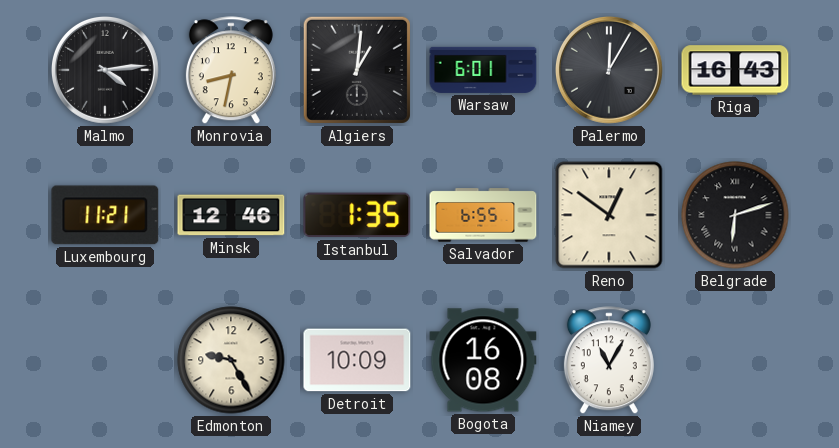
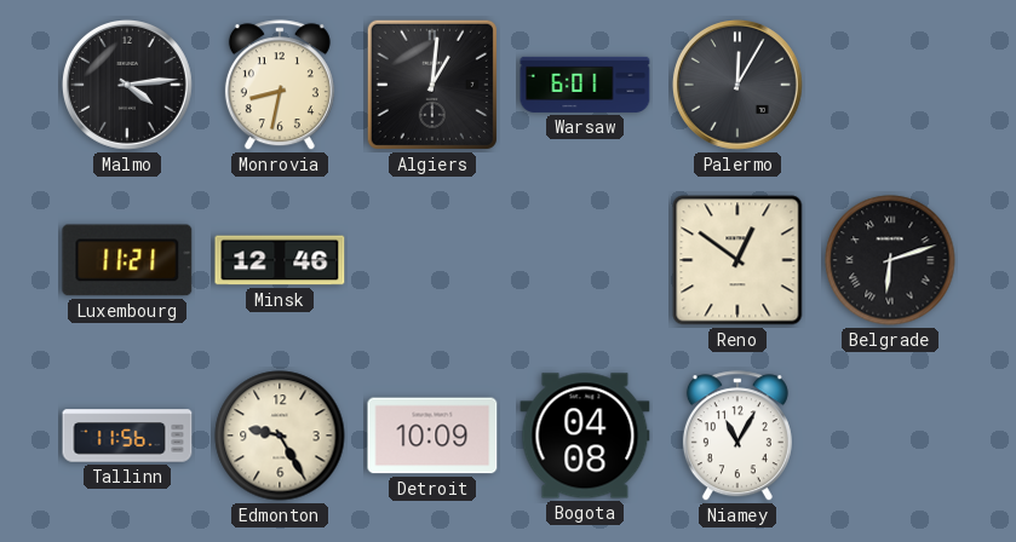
Riga: 16:43 -> none
Istanbul: 1:35 -> none
Salvador: 6:55 -> none
Tallinn: none -> 11:56
Bogota: 16:08 -> 04:08
